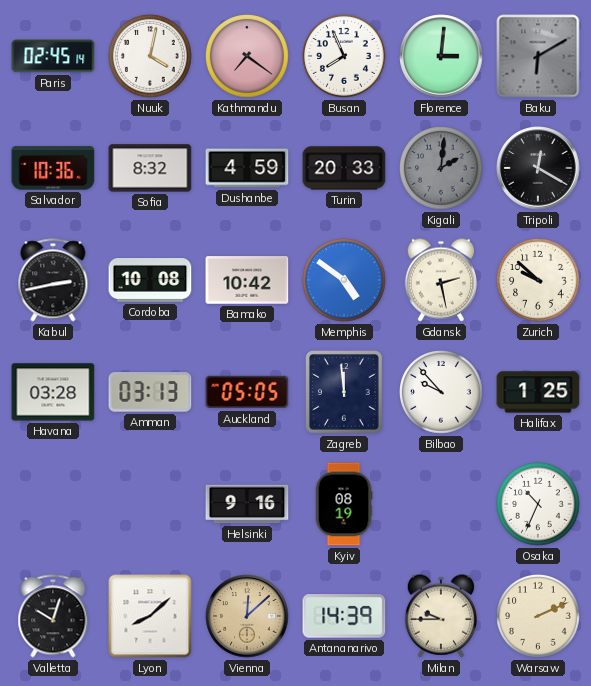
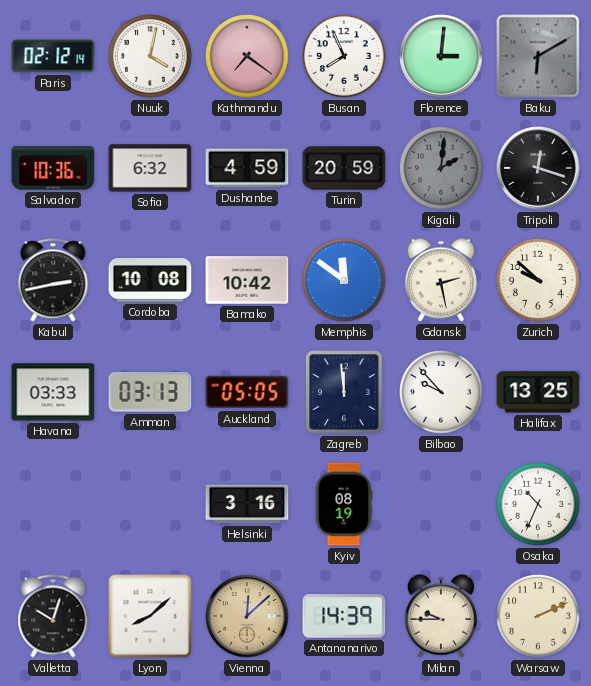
Paris: 02:45 -> 02:12
Sofia: 8:32 -> 6:32
Turin: 20:33 -> 20:59
Tripoli: 12:20 -> 12:18
Memphis: 4:51 -> 11:51
Havana: 03:28 -> 03:33
Halifax: 1:25 -> 13:25
Helsinki: 9:16 -> 3:16
